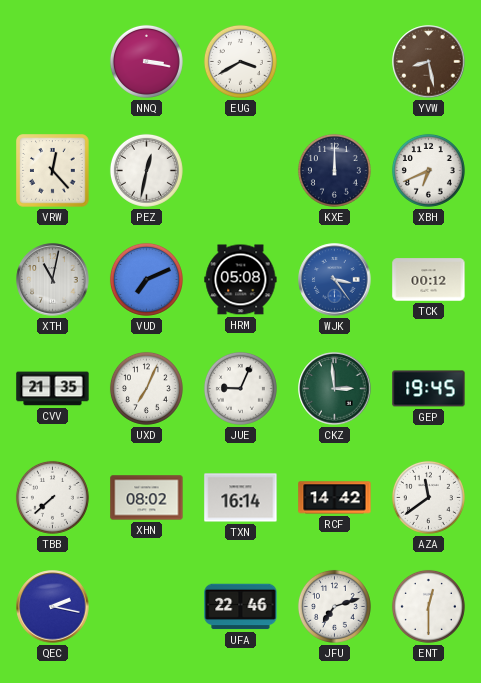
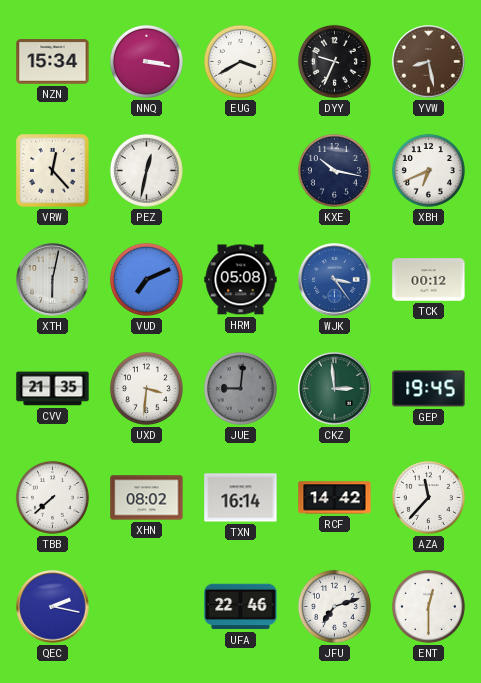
NZN: none -> 15:34
DYY: none -> 9:34
KXE: 12:00 -> 10:17
XTH: 11:02 -> 6:02
UXD: 7:04 -> 3:31
JUE: 9:04 -> 9:01
JUE dial: white -> grey
AZA: 11:39 -> 11:37
